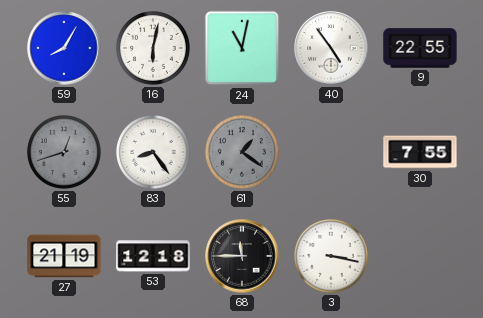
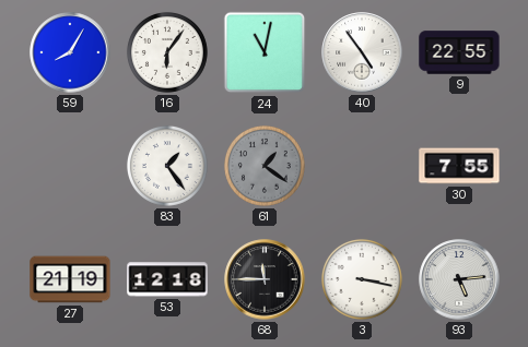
16: 6:02 -> 6:06
55: 12:42 -> none
83: 8:24 -> 1:24
93: none -> 5:14
